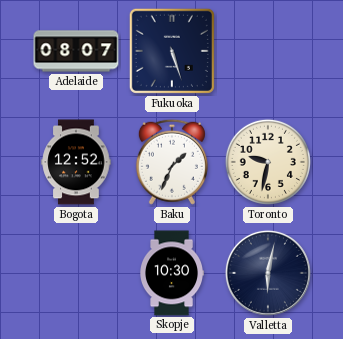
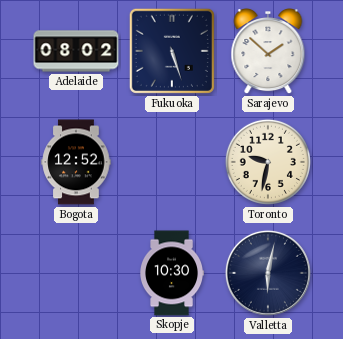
Adelaide: 08:07 -> 08:02
Sarajevo: none -> 1:52
Baku: 1:34 -> none
